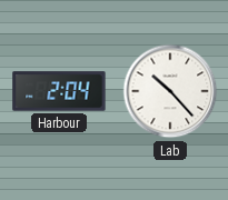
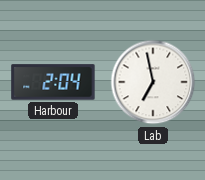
Lab: 10:23 -> 6:58
